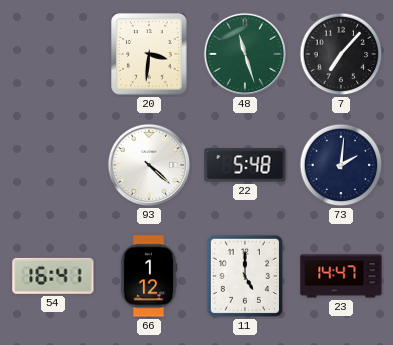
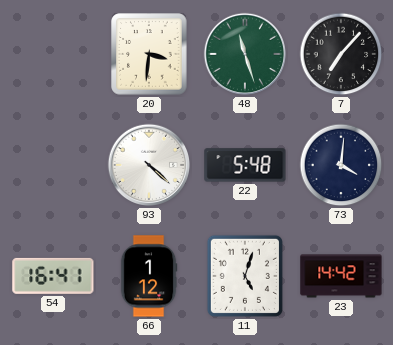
73: 2:01 -> 4:01
11: 5:00 -> 5:03
23: 14:47 -> 14:42
